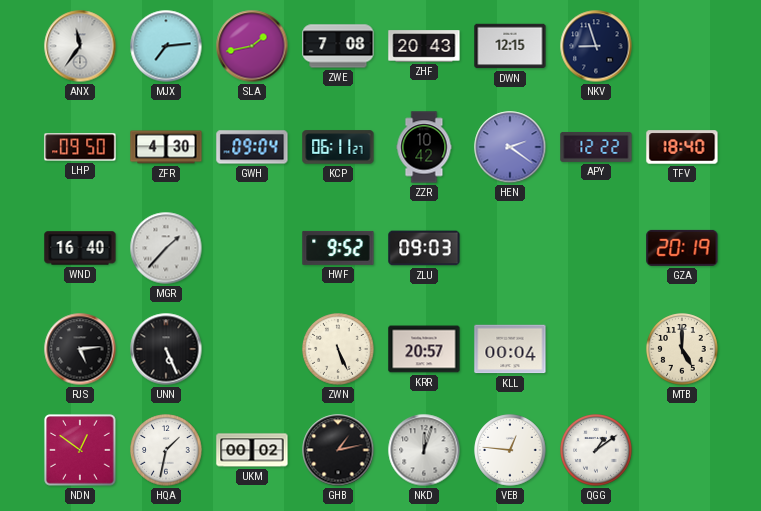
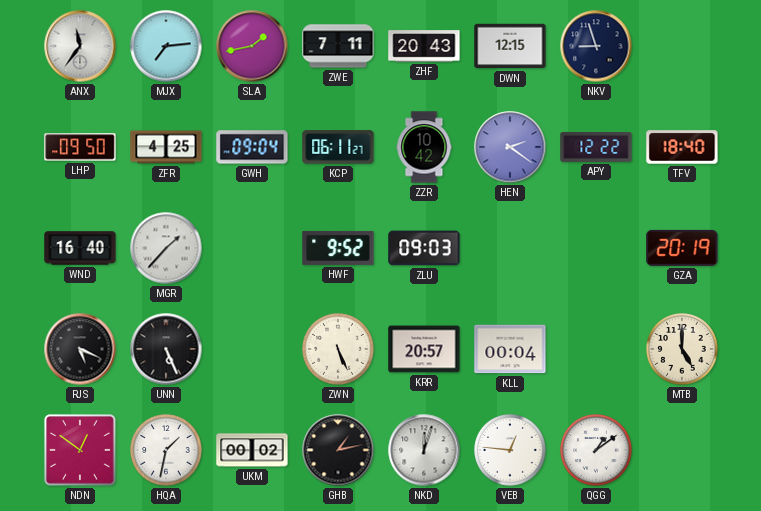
ZWE: 7:08 -> 7:11
ZFR: 4:30 -> 4:25
RJS: 5:14 -> 5:19
